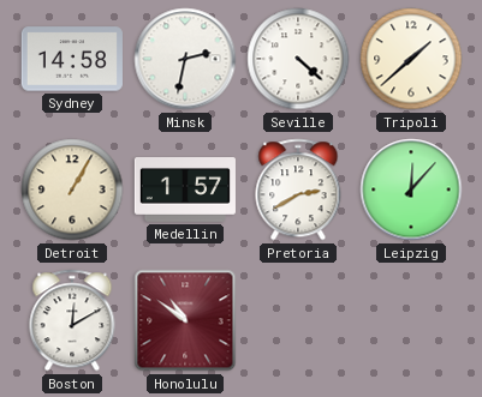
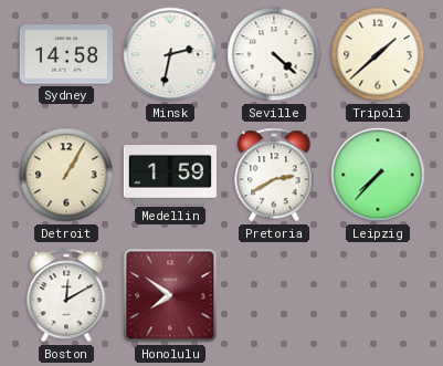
Medellin: 1:57 -> 1:59
Leipzig: 12:07 -> 7:37
Honolulu: 10:51 -> 7:51
